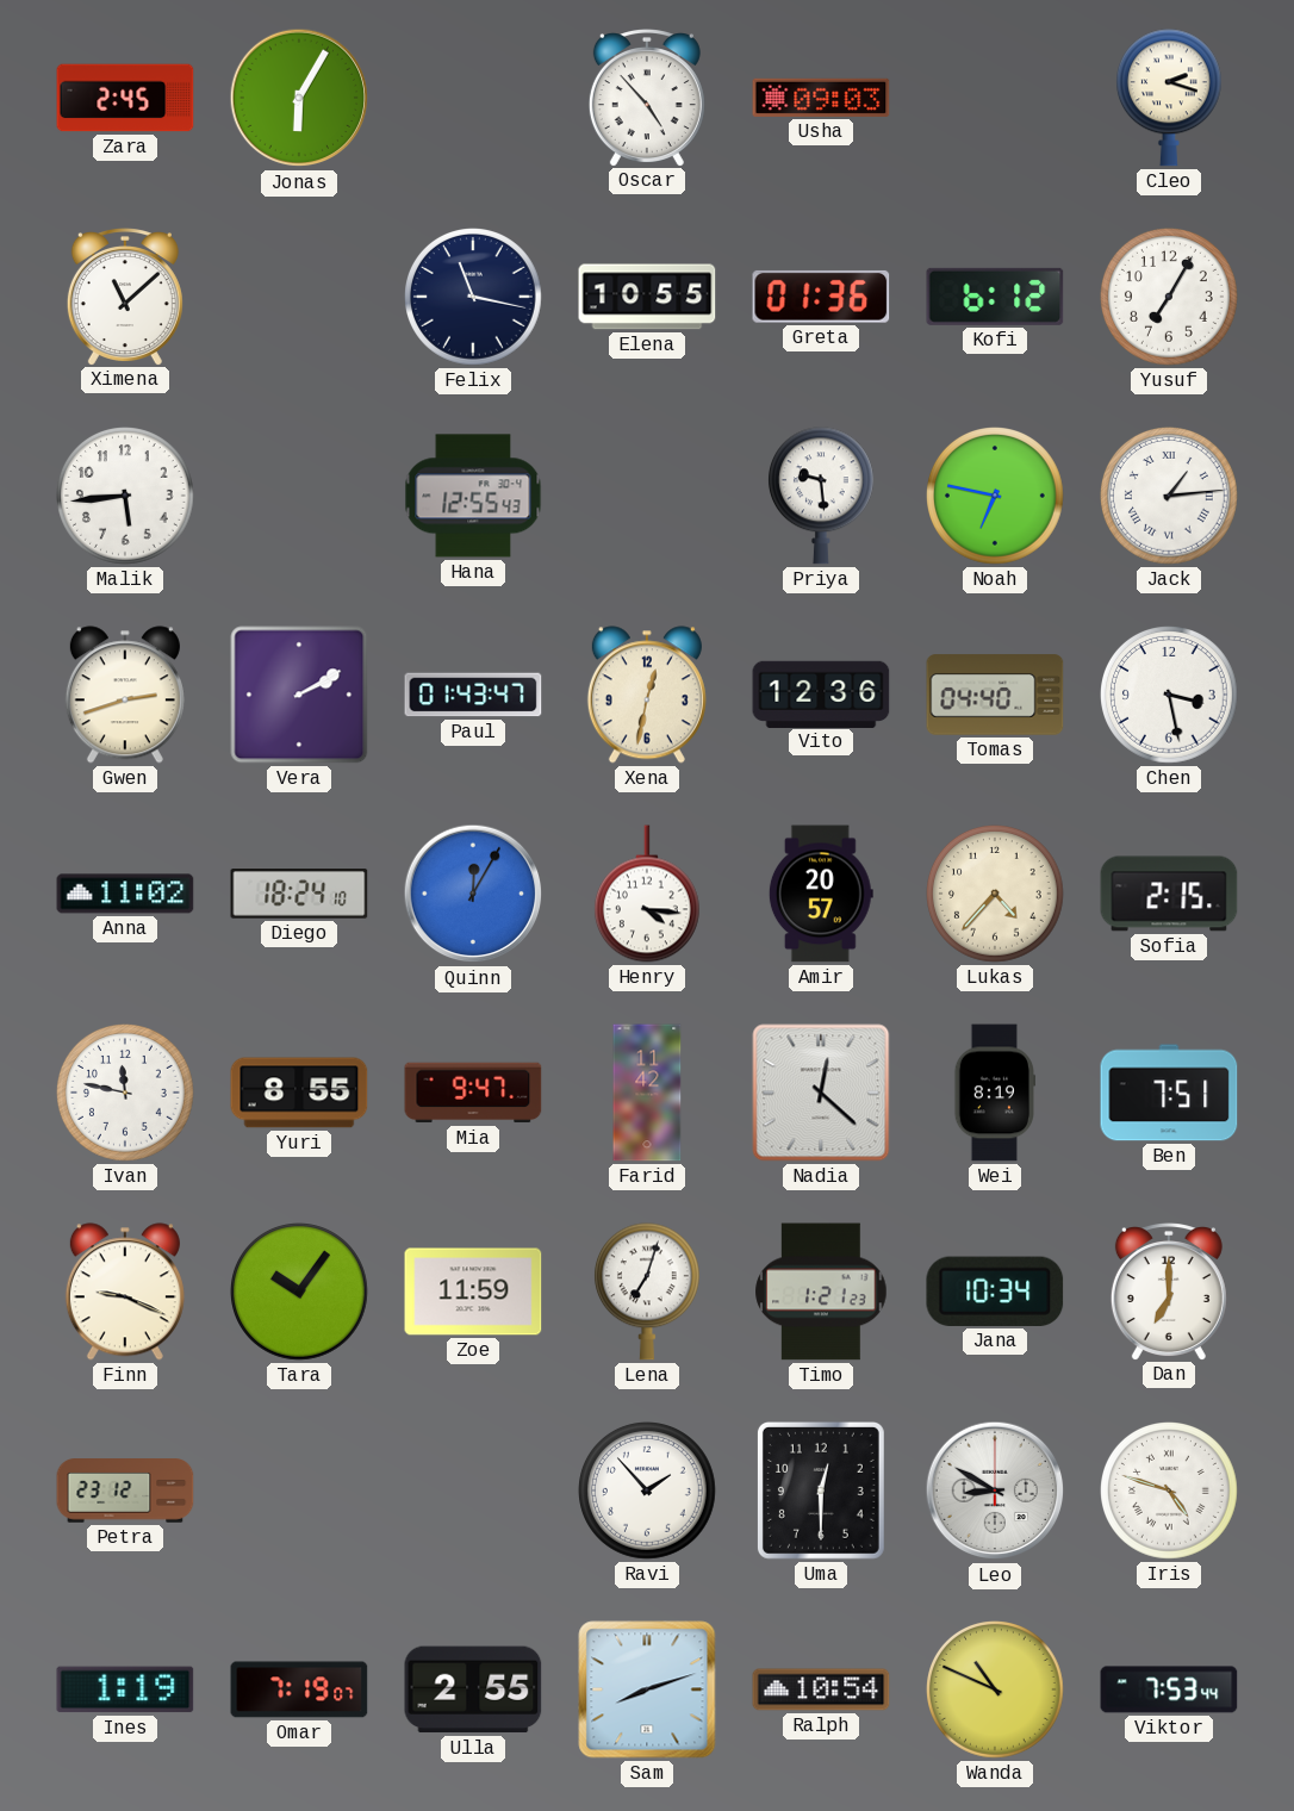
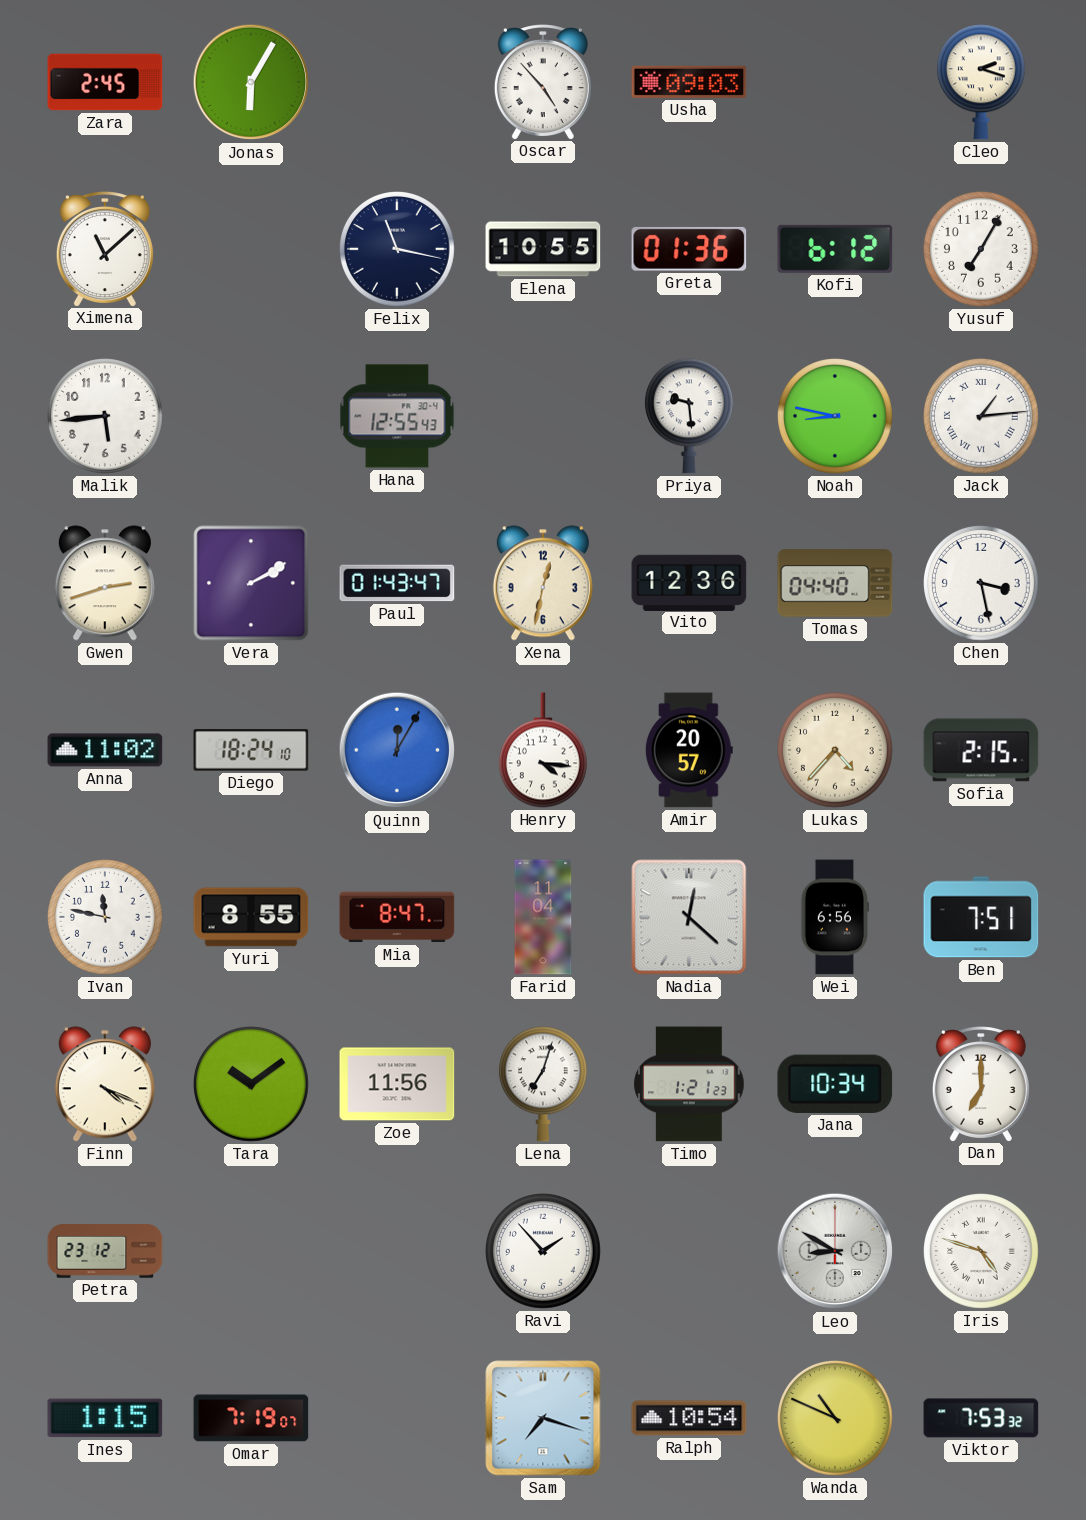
Noah: 6:47 -> 8:47
Mia: 9:47 -> 8:47
Farid: 11:42 -> 11:04
Wei: 8:19 -> 6:56
Finn: 9:19 -> 4:19
Tara: 10:06 -> 10:09
Zoe: 11:59 -> 11:56
Uma: 12:30 -> none
Ines: 1:19 -> 1:15
Ulla: 2:55 -> none
Sam: 8:12 -> 7:18
Viktor: 7:53:44 -> 7:53:32
